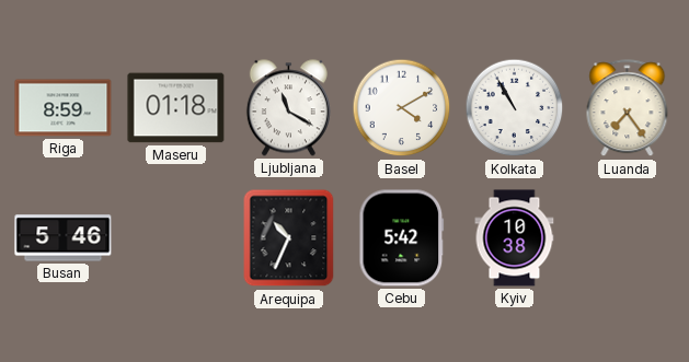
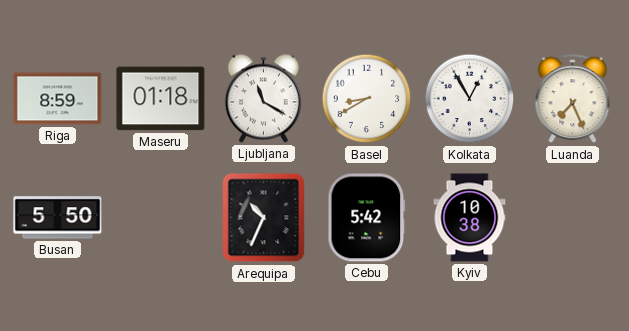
Basel: 4:10 -> 8:40
Kolkata: 10:55 -> 12:55
Luanda: 7:24 -> 7:26
Busan: 5:46 -> 5:50
